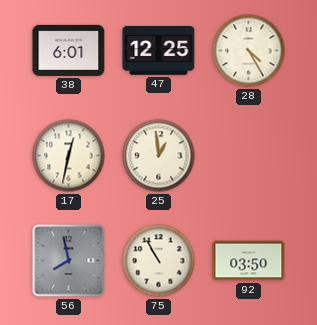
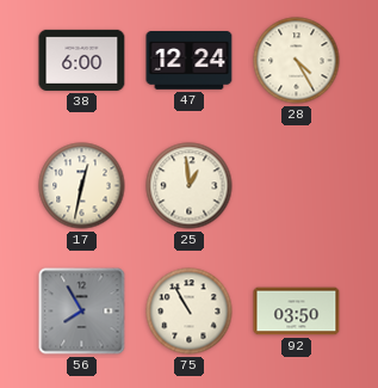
38: 6:01 -> 6:00
47: 12:25 -> 12:24
56: 7:58 -> 7:55
